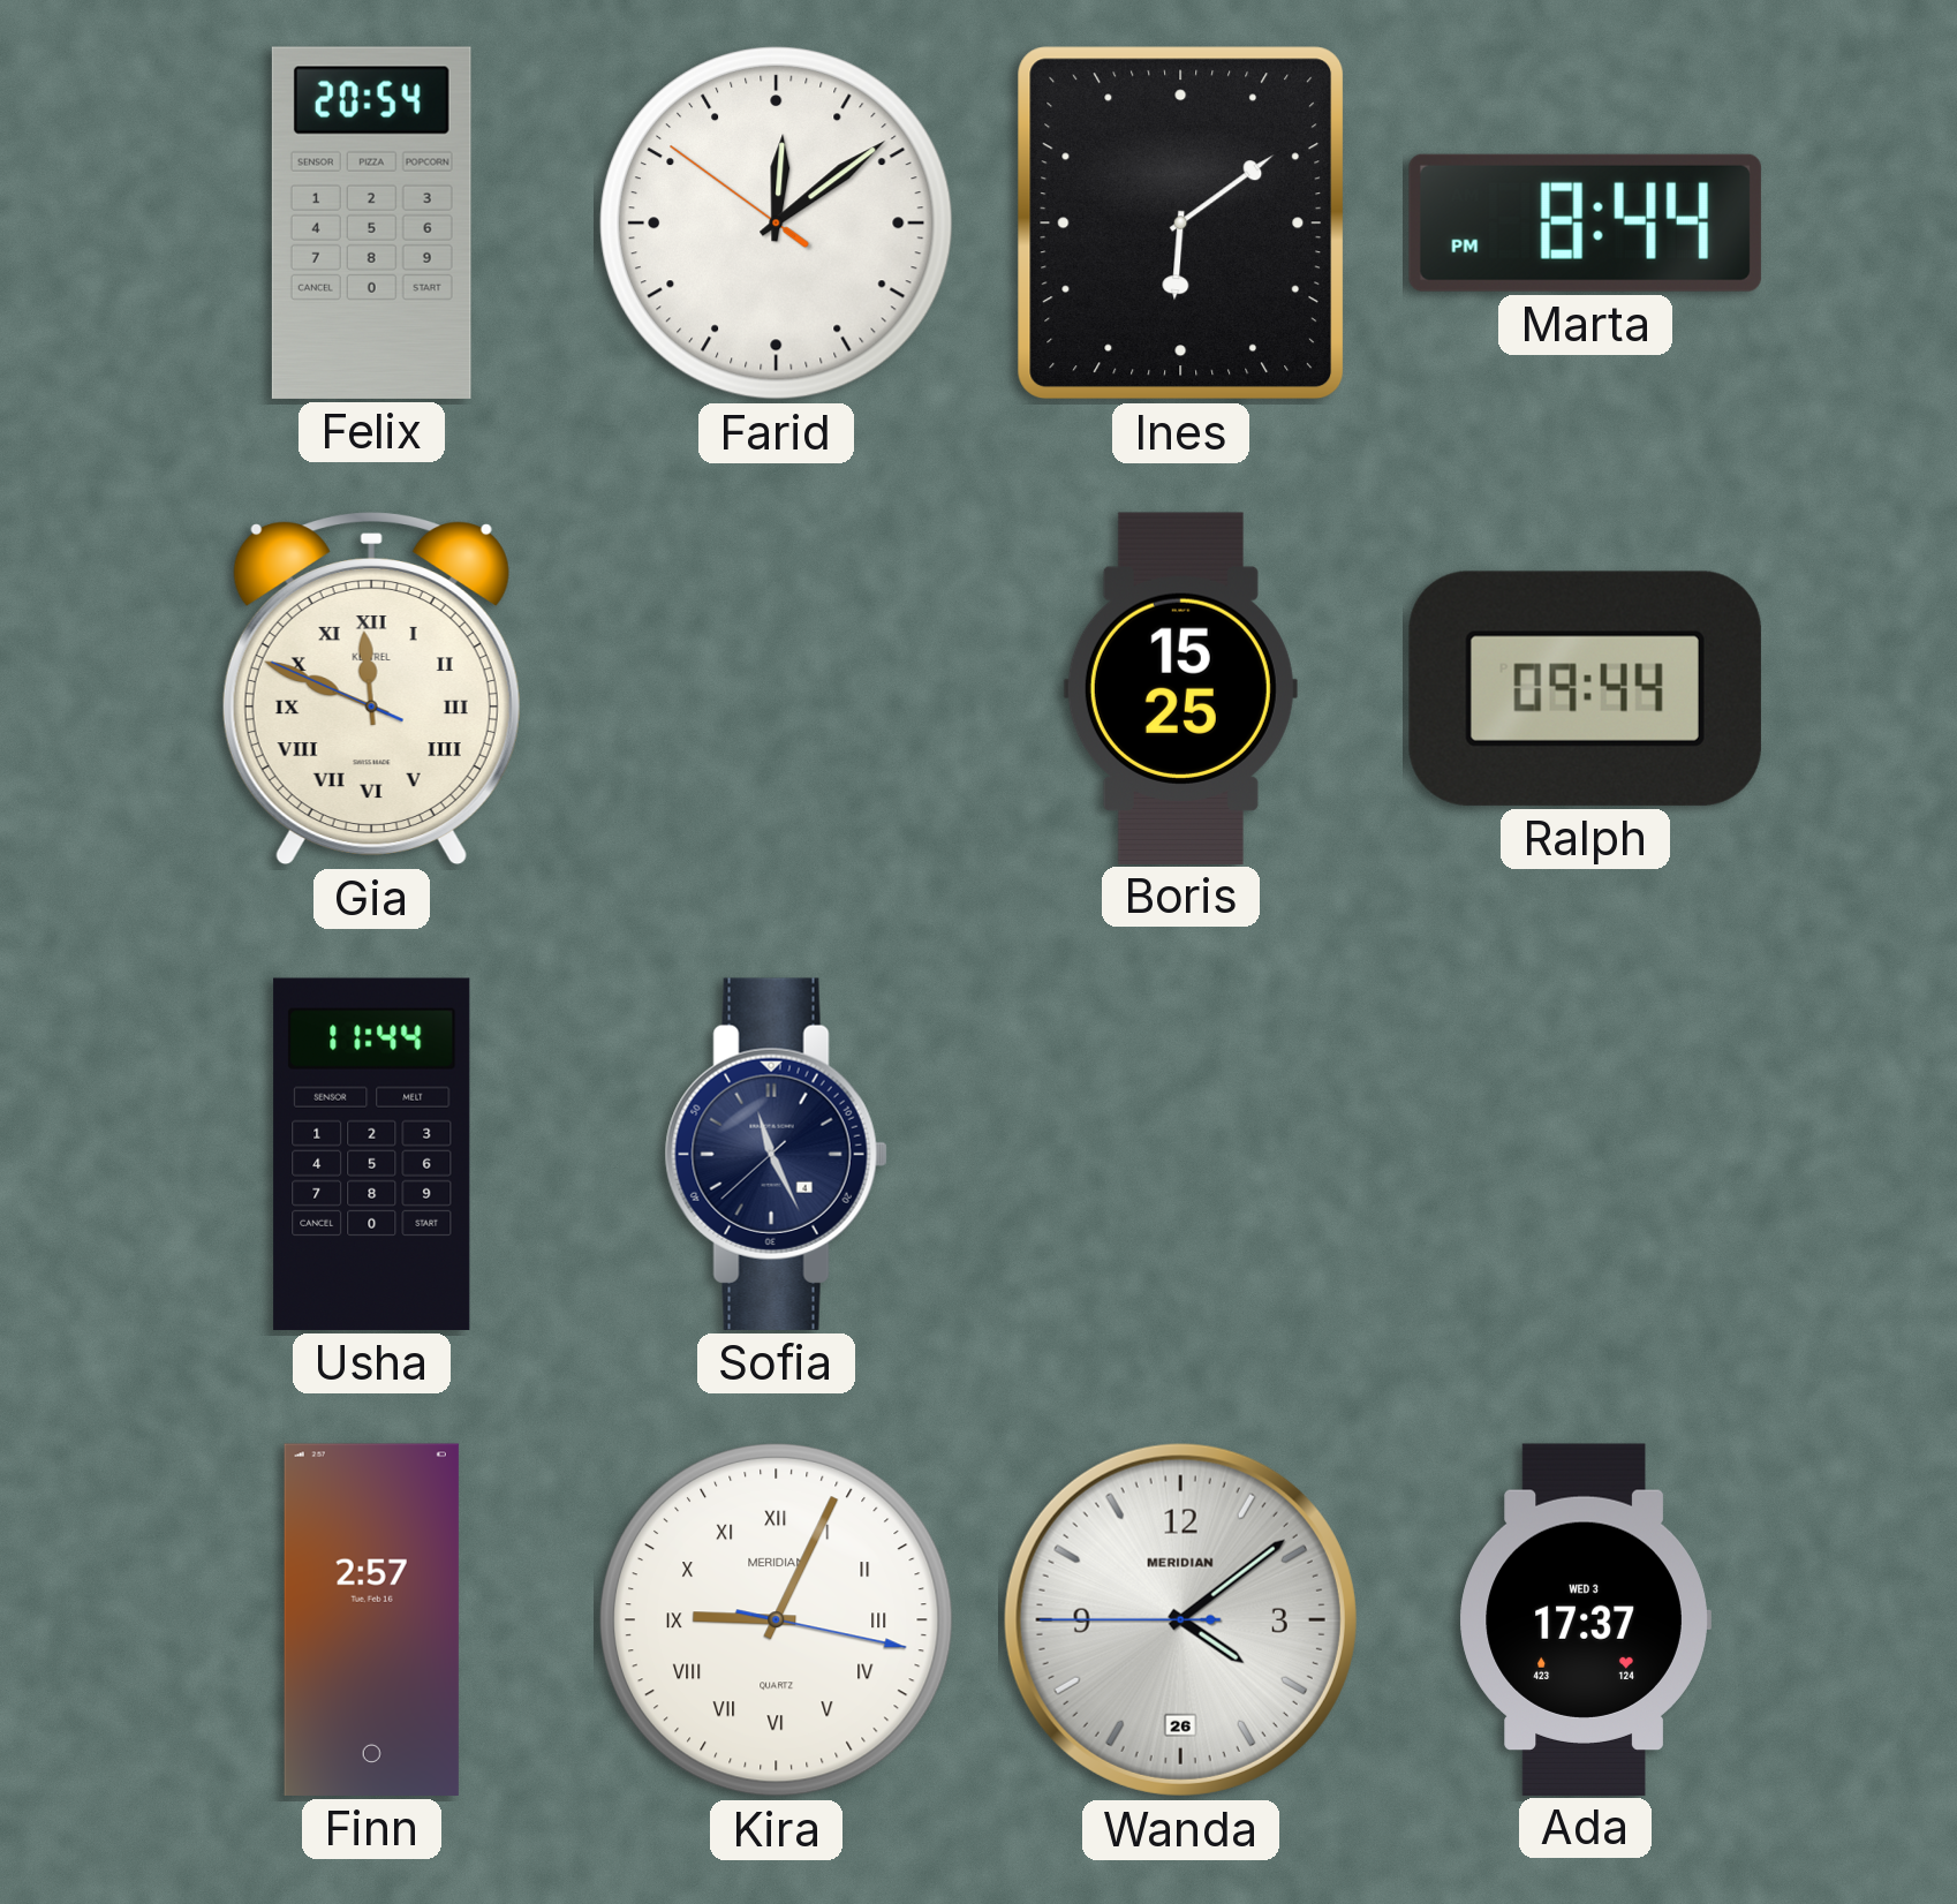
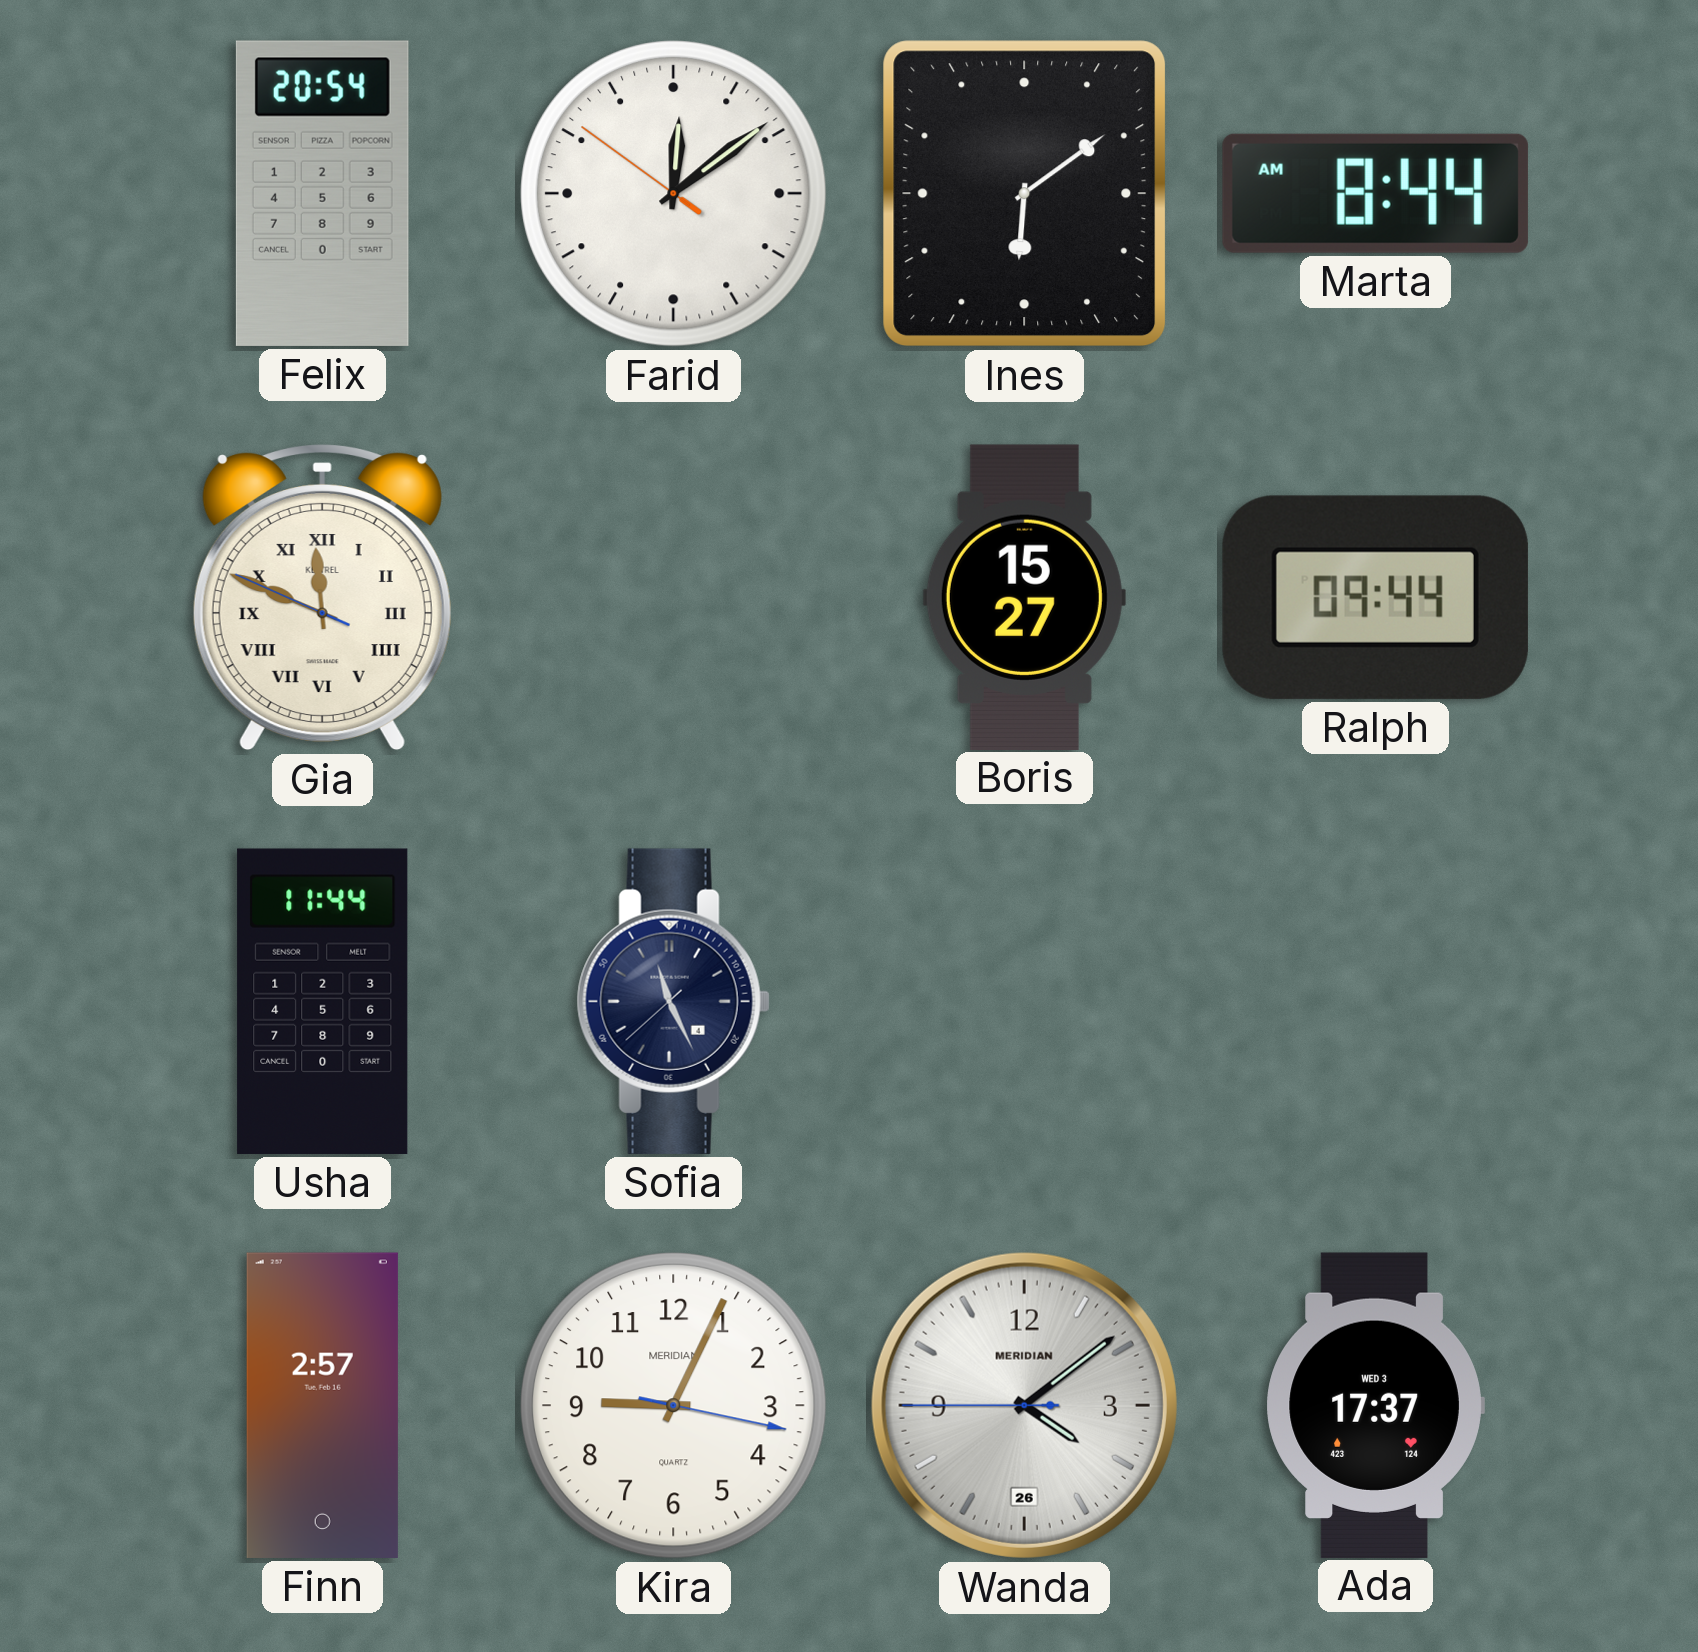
Marta: 8:44 PM -> 8:44 AM
Boris: 15:25 -> 15:27
Kira numerals: Roman -> Arabic
